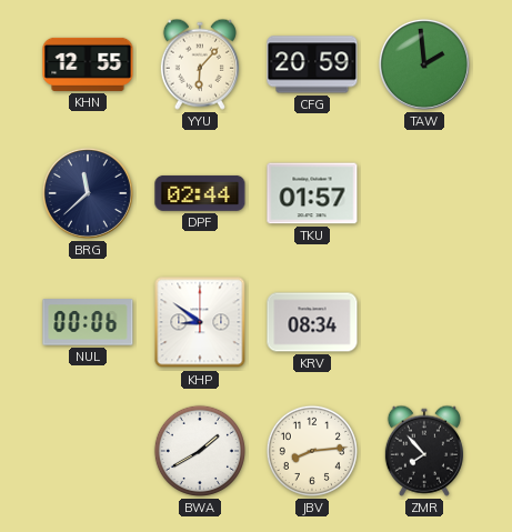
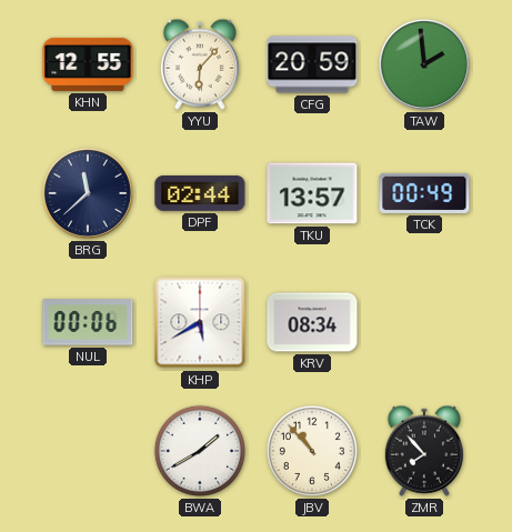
TKU: 01:57 -> 13:57
TCK: none -> 00:49
KHP: 8:51 -> 5:40
JBV: 8:14 -> 10:53
